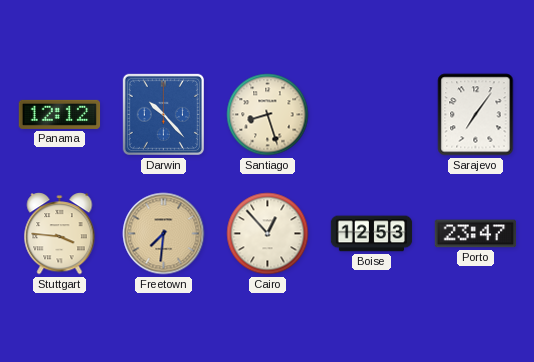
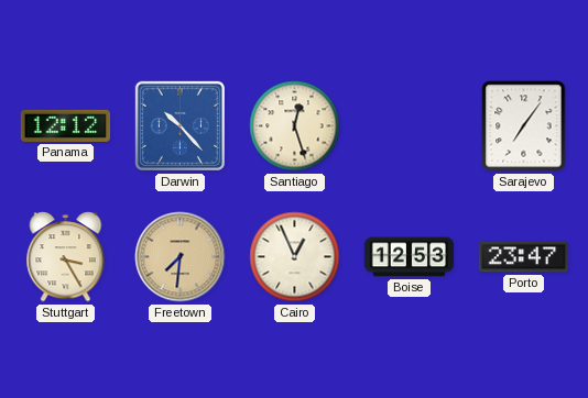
Santiago: 8:27 -> 12:27
Stuttgart: 3:46 -> 3:25
Cairo: 12:53 -> 12:56
